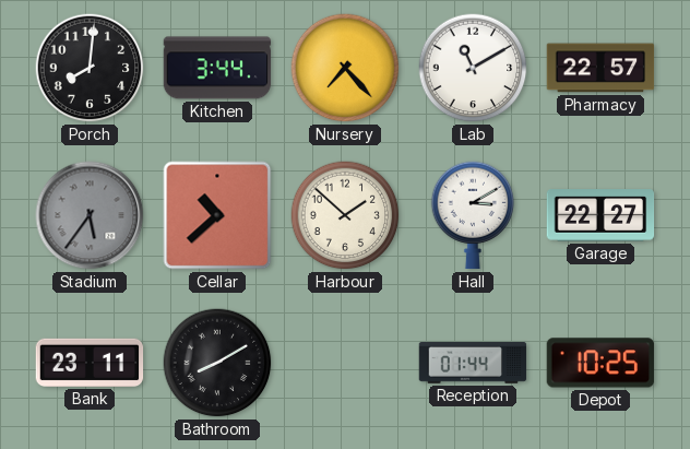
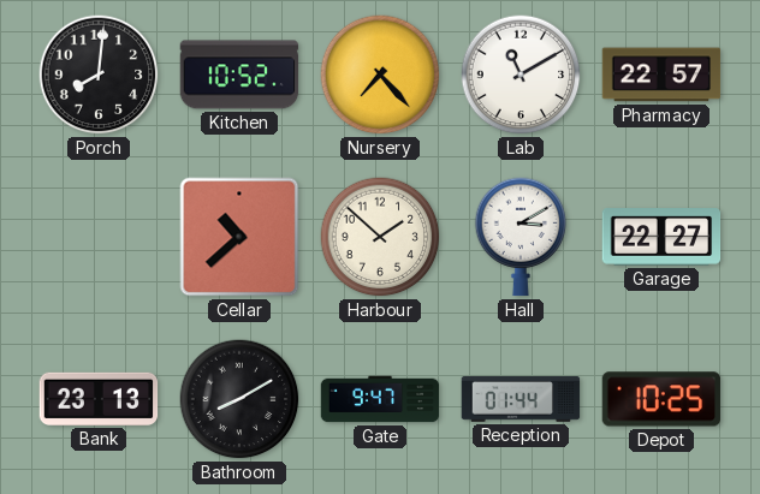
Kitchen: 3:44 -> 10:52
Stadium: 5:36 -> none
Bank: 23:11 -> 23:13
Gate: none -> 9:47
